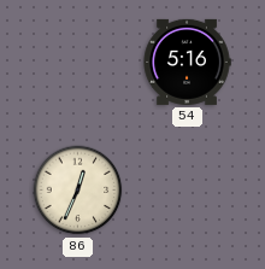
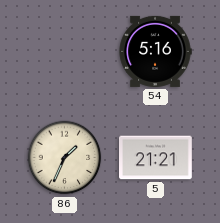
86: 12:34 -> 1:34
5: none -> 21:21
